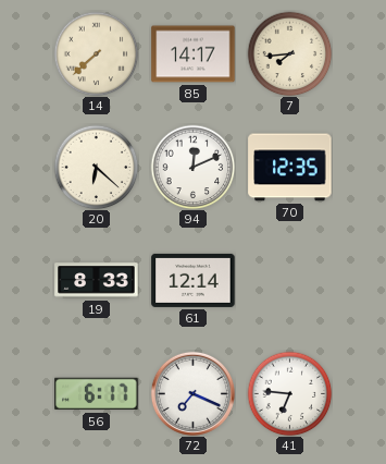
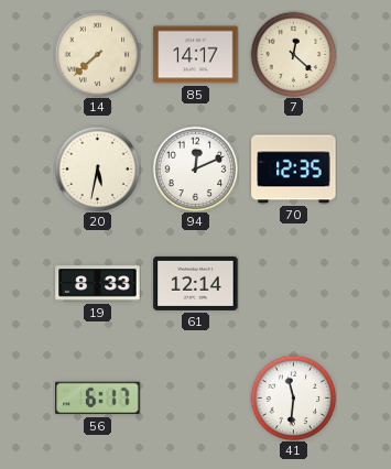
7: 7:44 -> 12:22
20: 6:22 -> 5:32
72: 7:19 -> none
41: 6:46 -> 11:31
